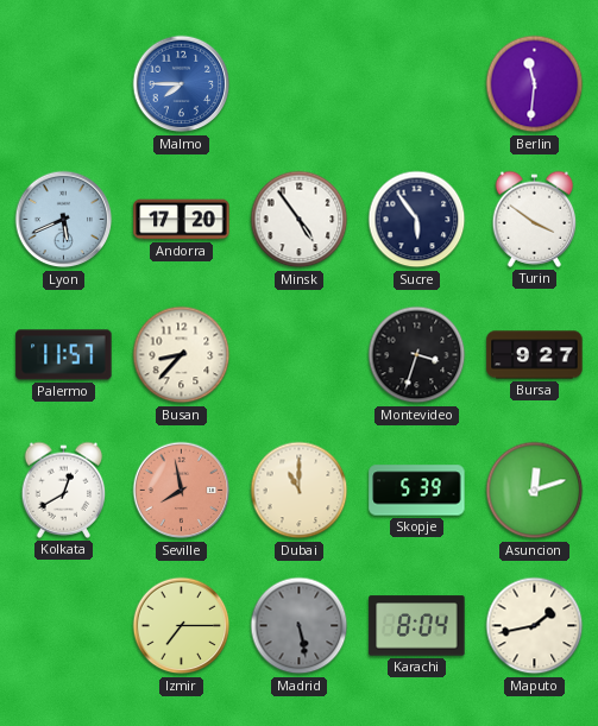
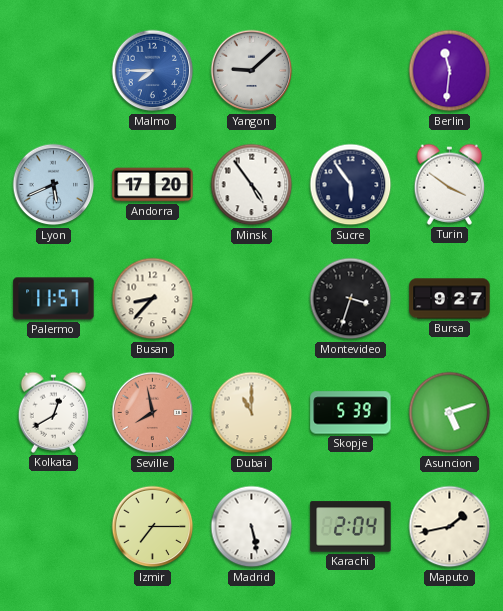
Yangon: none -> 9:08
Asuncion: 12:12 -> 5:12
Madrid dial: grey -> white
Karachi: 8:04 -> 2:04
